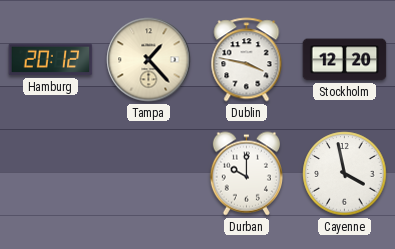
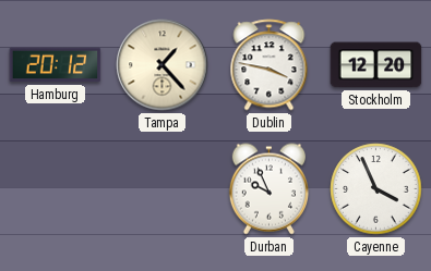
Durban: 10:00 -> 9:56
Cayenne: 3:58 -> 3:56
